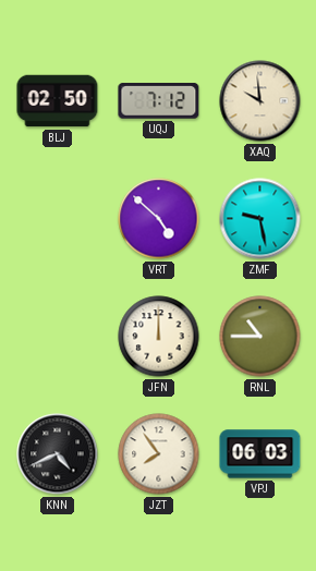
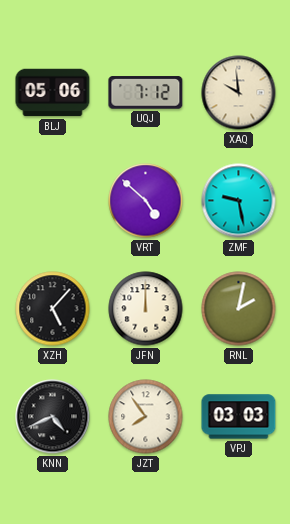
BLJ: 02:50 -> 05:06
XZH: none -> 5:07
RNL: 10:45 -> 2:02
VPJ: 06:03 -> 03:03
